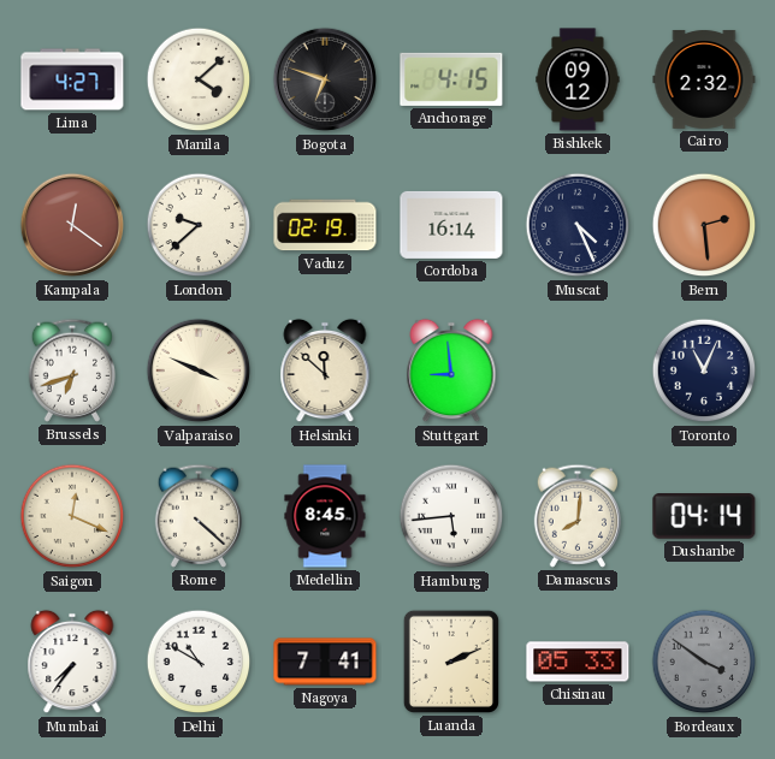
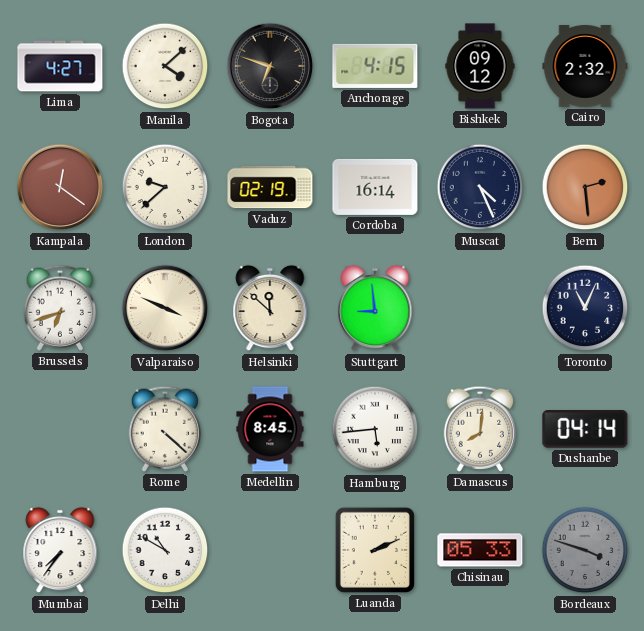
Saigon: 12:19 -> none
Nagoya: 7:41 -> none
Bordeaux: 3:51 -> 3:48
